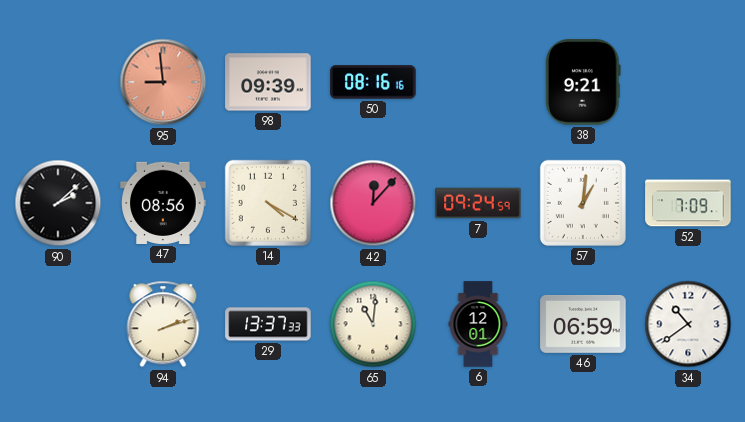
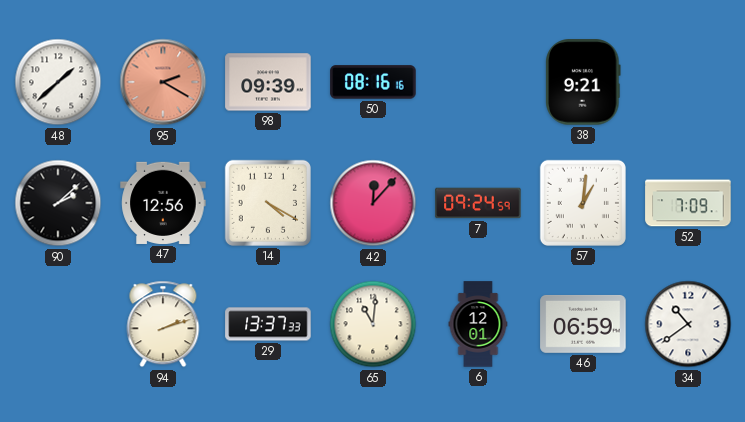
48: none -> 1:38
95: 8:59 -> 2:20
47: 08:56 -> 12:56
